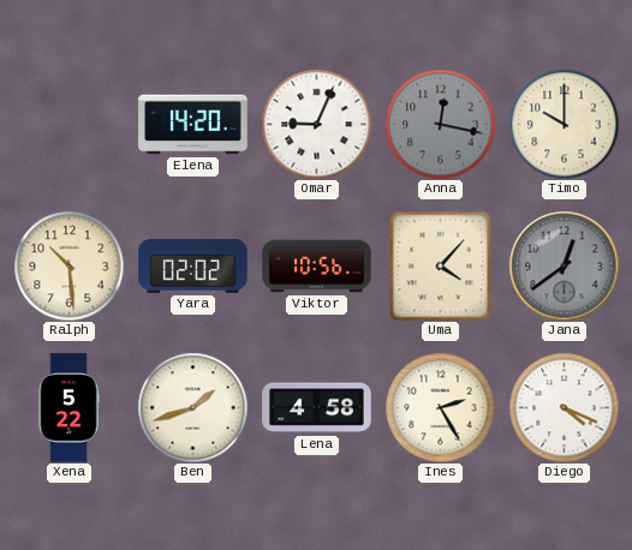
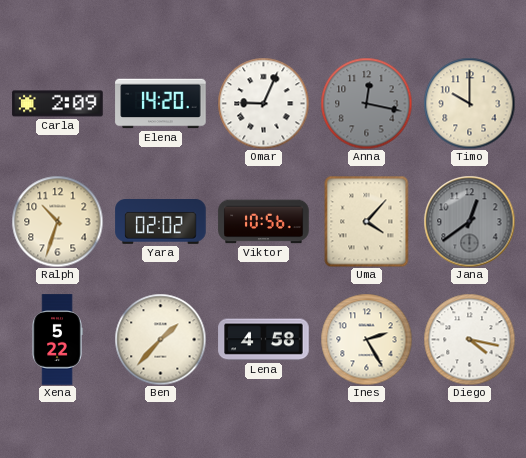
Carla: none -> 2:09
Ralph: 10:29 -> 10:33
Ben: 1:42 -> 1:37
Diego: 4:19 -> 4:17
